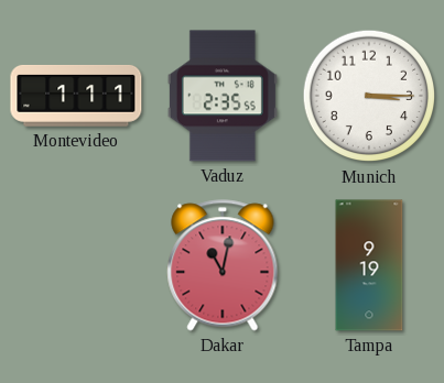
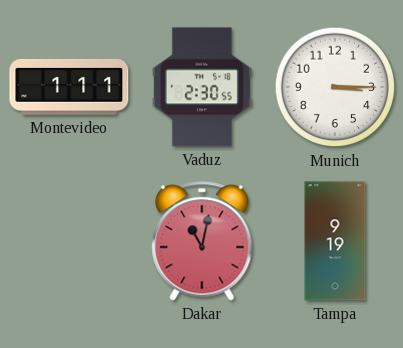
Vaduz: 2:35 -> 2:30
